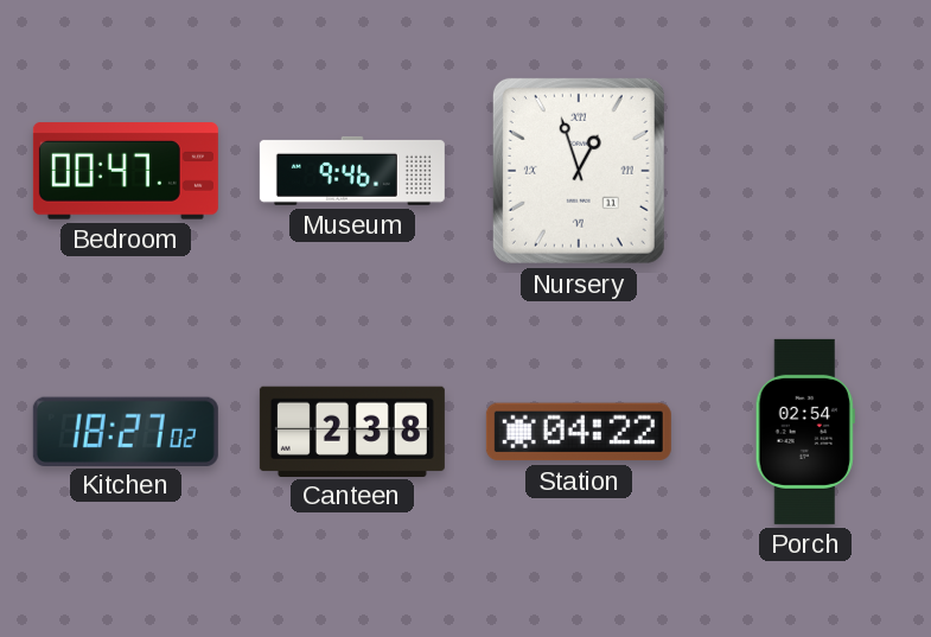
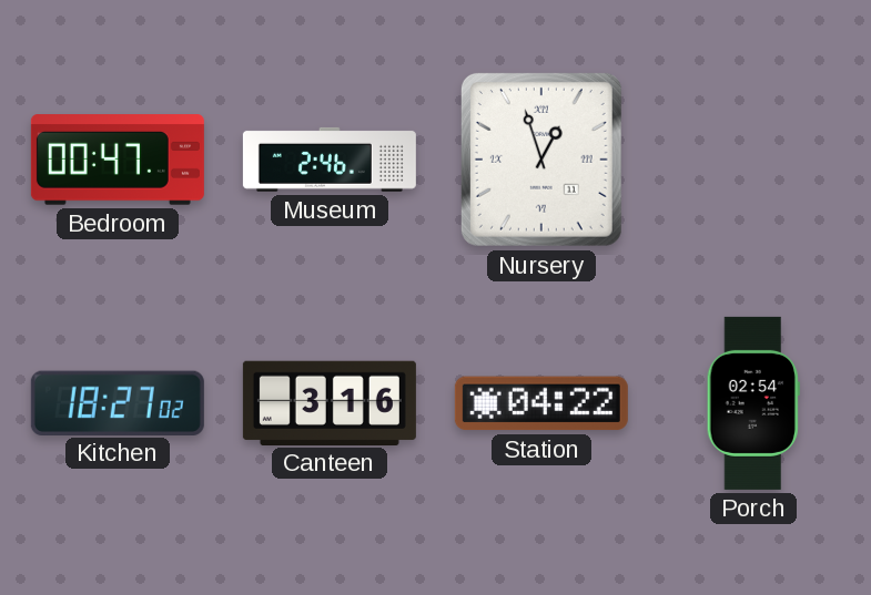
Museum: 9:46 -> 2:46
Canteen: 2:38 -> 3:16
